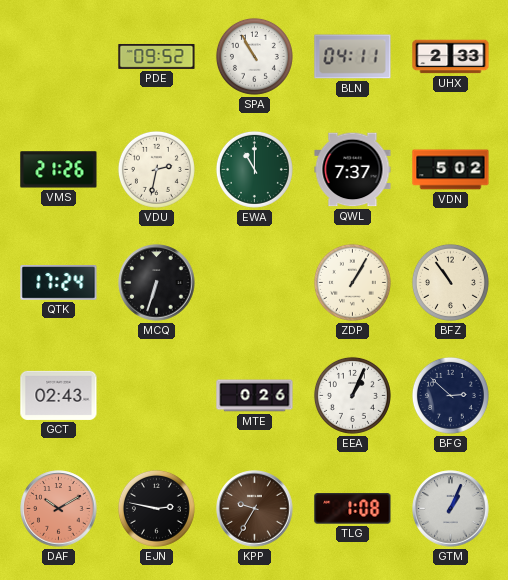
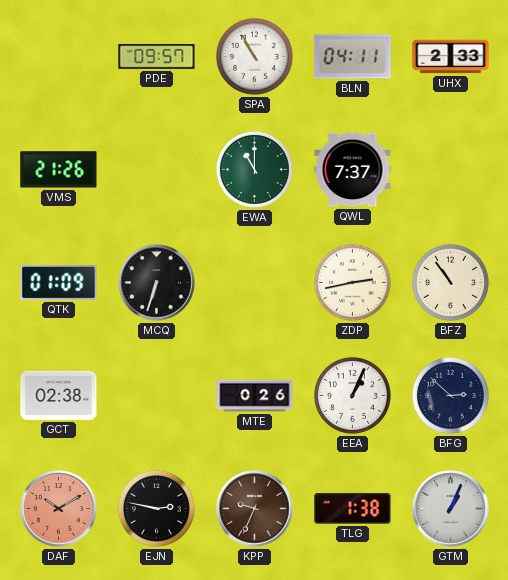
PDE: 09:52 -> 09:57
VDU: 2:32 -> none
VDN: 5:02 -> none
QTK: 17:24 -> 01:09
ZDP: 1:05 -> 2:43
GCT: 02:43 -> 02:38
KPP: 9:35 -> 9:34
TLG: 1:08 -> 1:38
